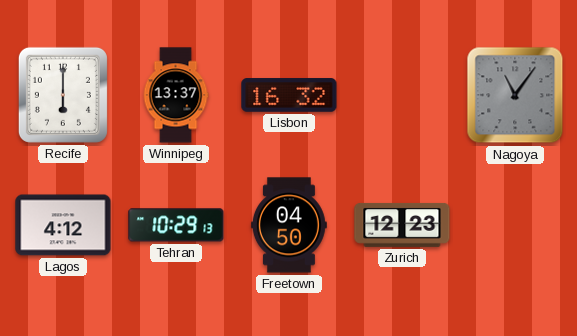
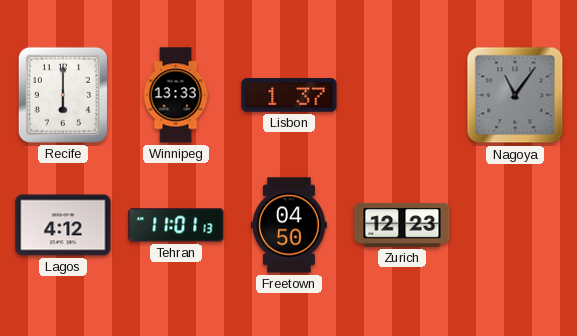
Winnipeg: 13:37 -> 13:33
Lisbon: 16:32 -> 1:37
Tehran: 10:29 -> 11:01
